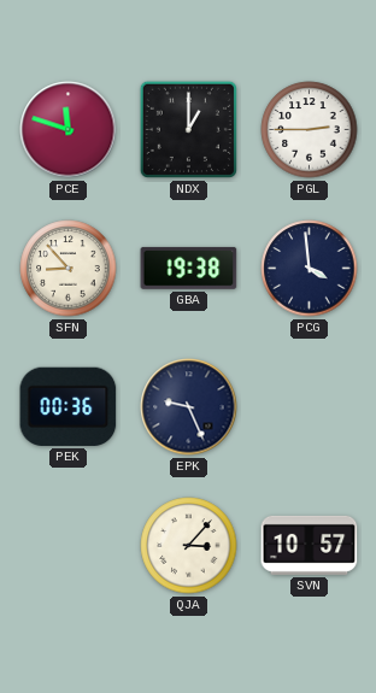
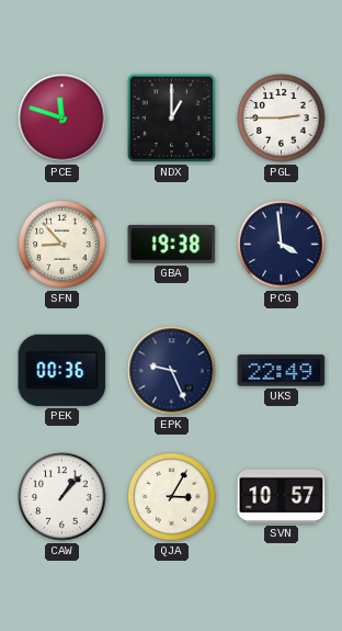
UKS: none -> 22:49
CAW: none -> 1:07
QJA: 3:07 -> 3:05
